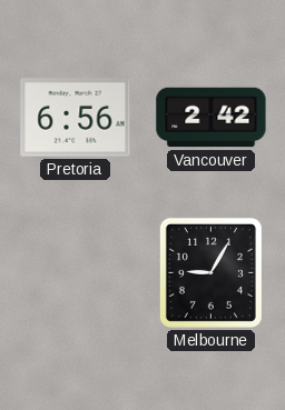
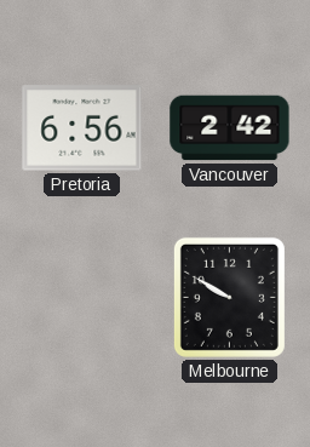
Melbourne: 9:05 -> 9:50
